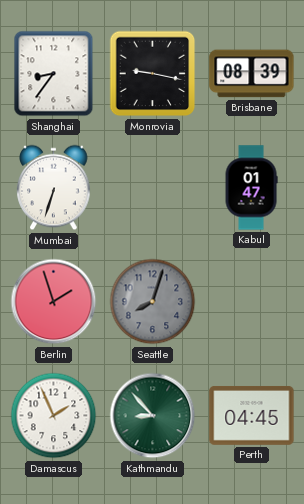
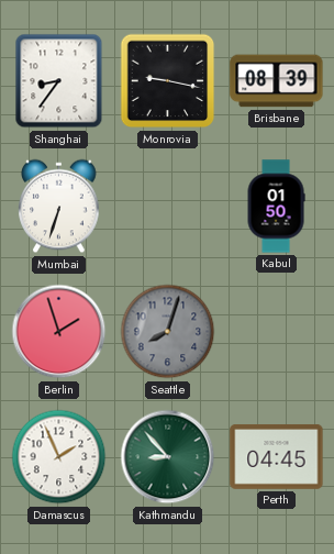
Kabul: 01:47 -> 01:50
